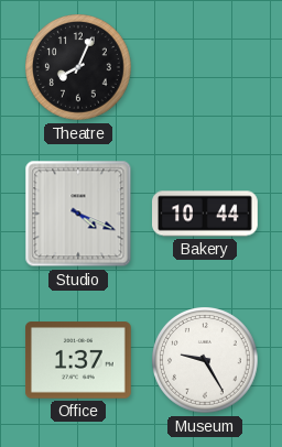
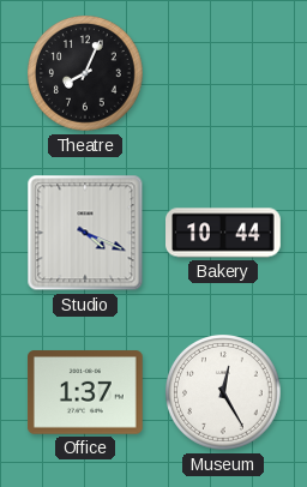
Museum: 9:25 -> 12:25
